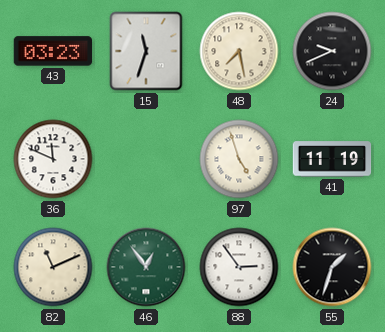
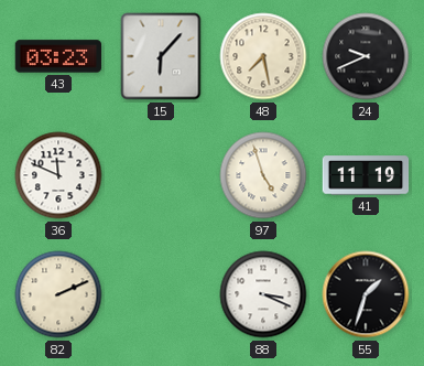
15: 11:33 -> 6:07
82: 11:11 -> 2:11
46: 12:54 -> none
88: 2:54 -> 3:19
